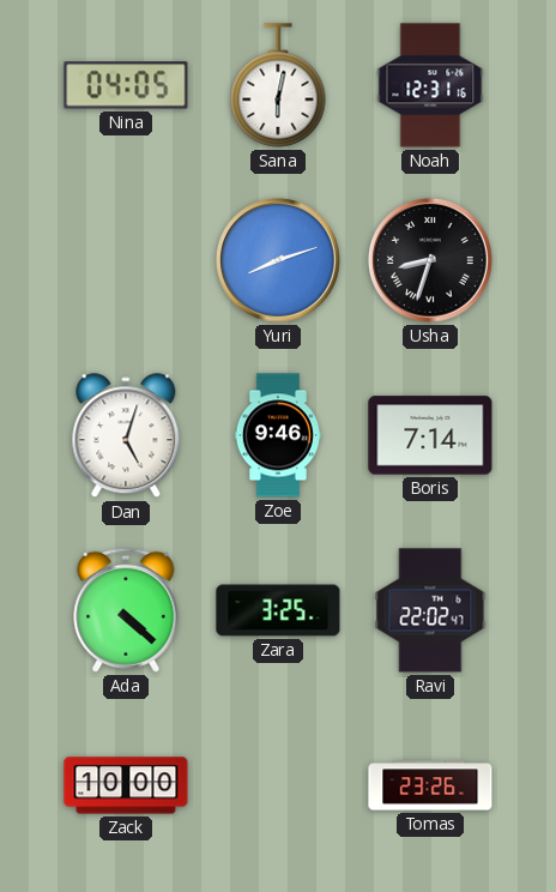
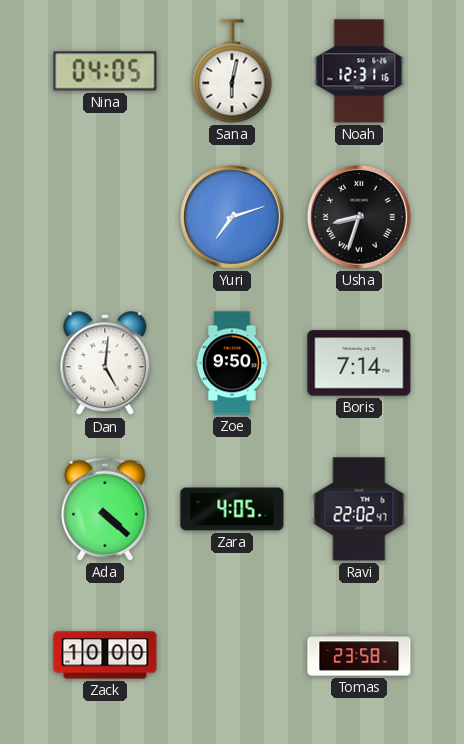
Yuri: 8:12 -> 7:12
Dan: 5:03 -> 5:01
Zoe: 9:46 -> 9:50
Zara: 3:25 -> 4:05
Tomas: 23:26 -> 23:58
